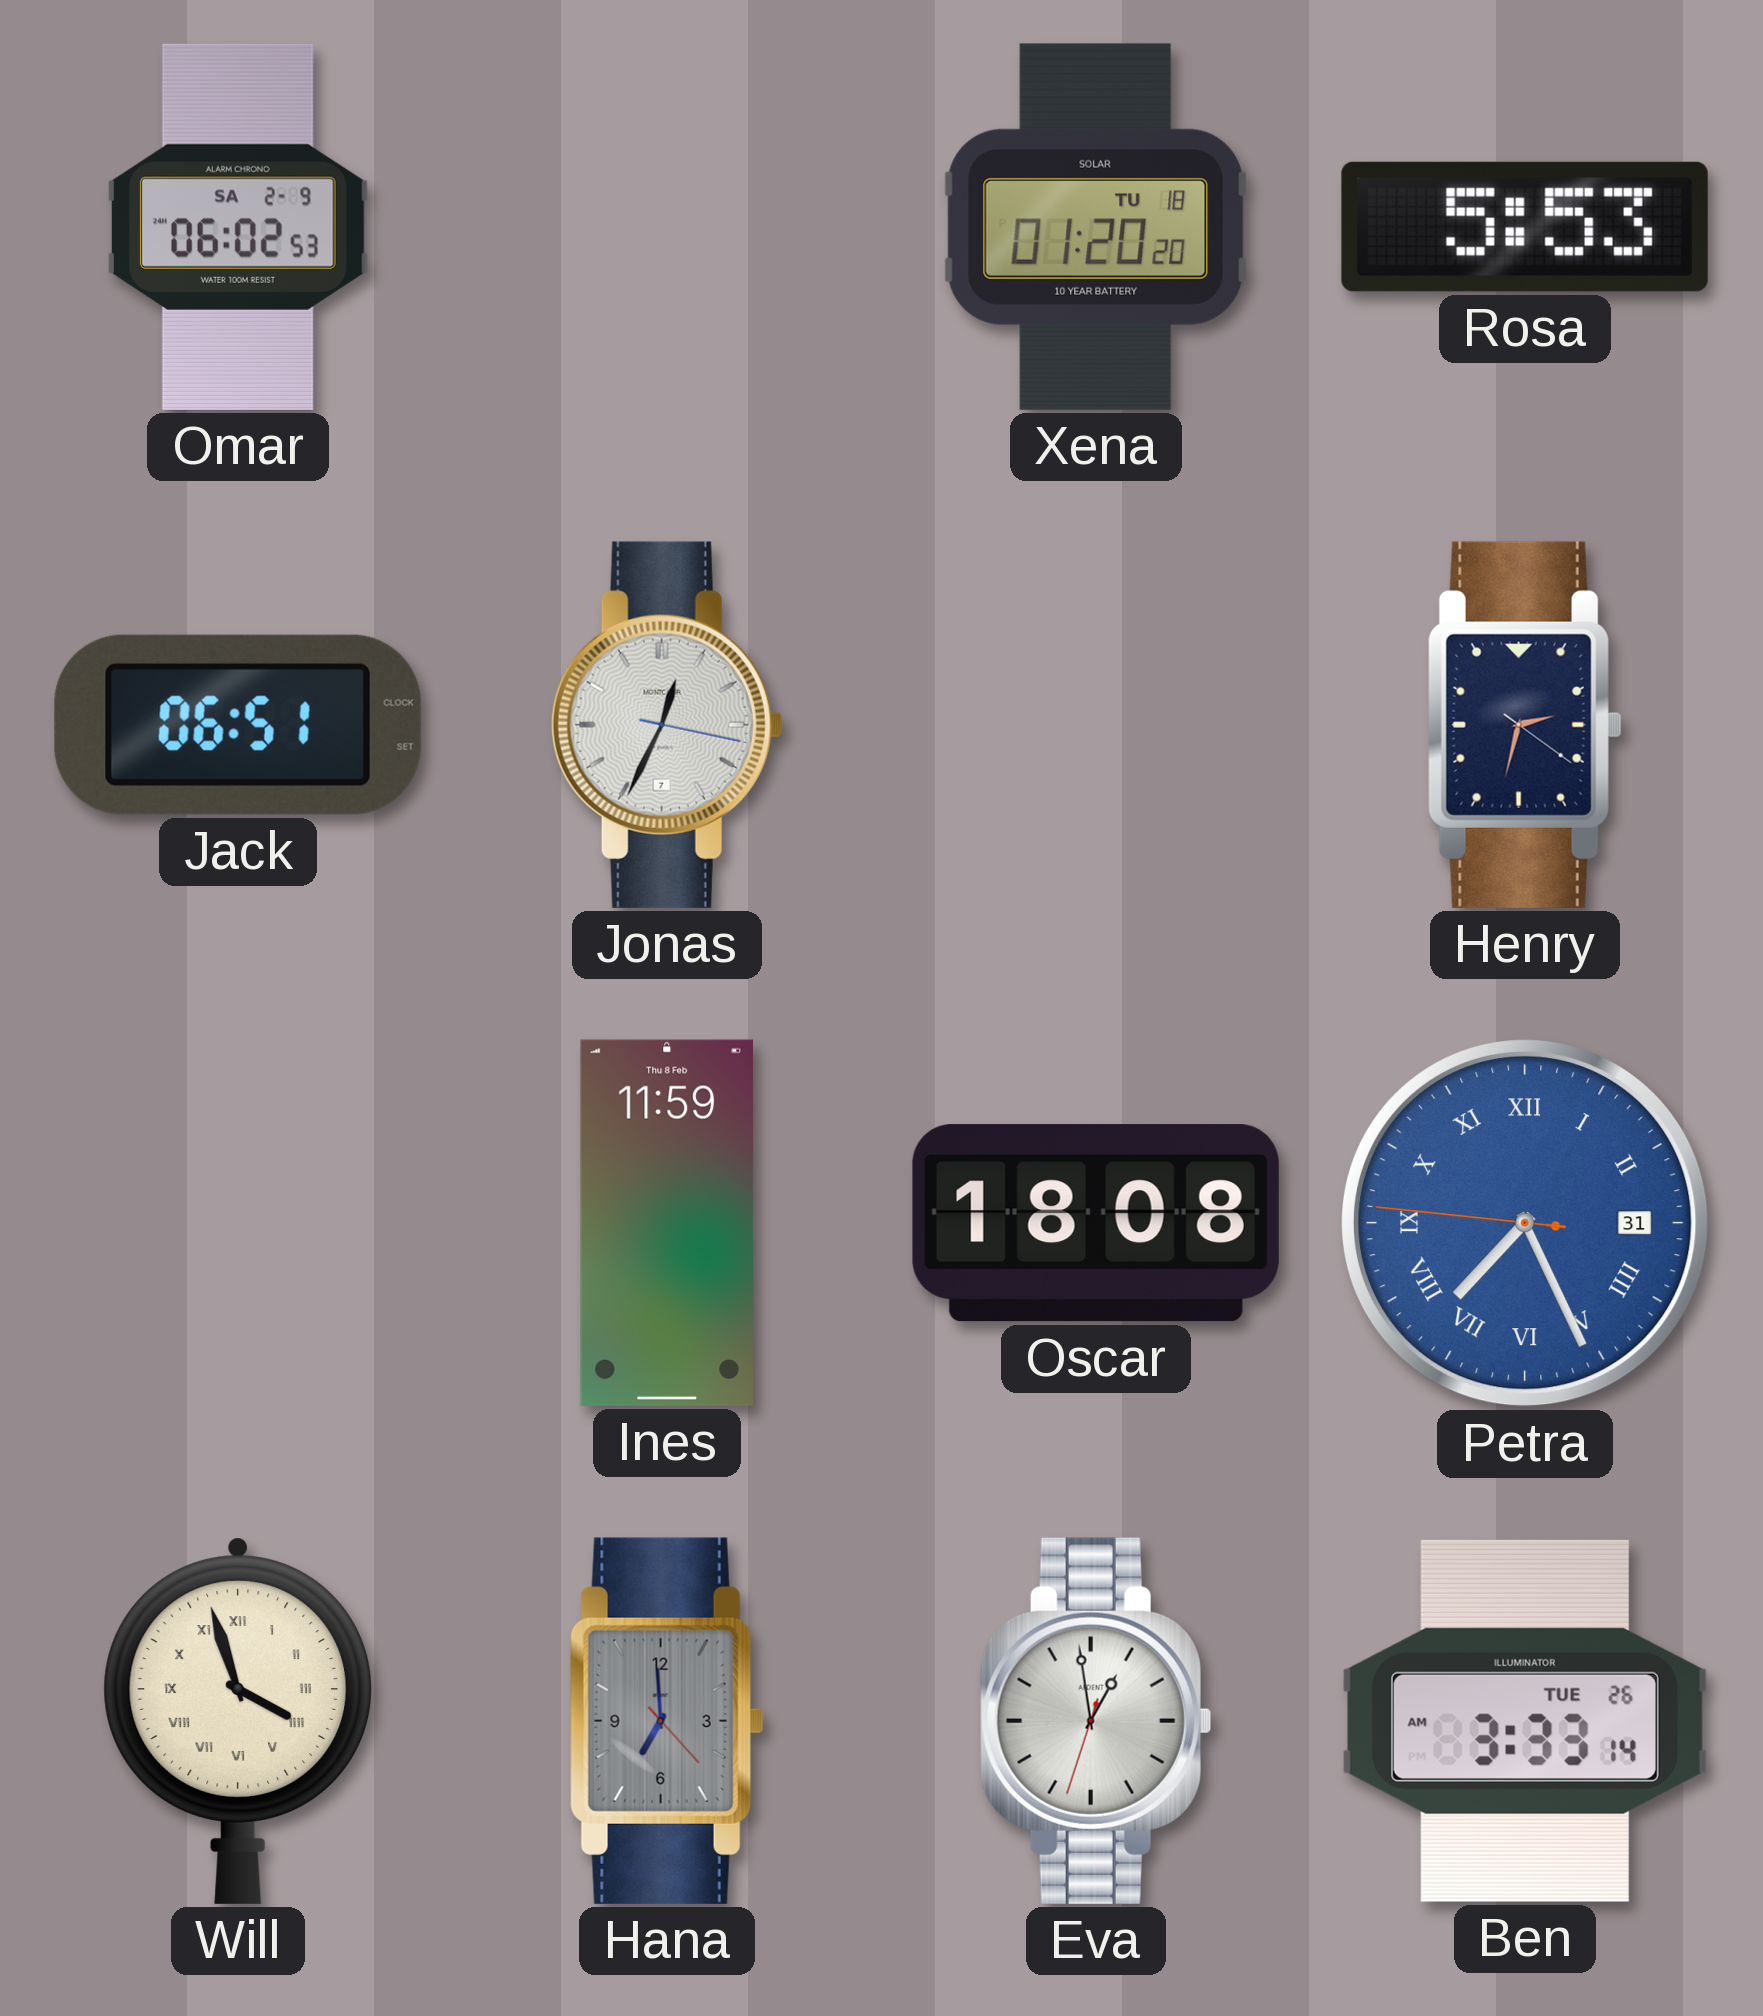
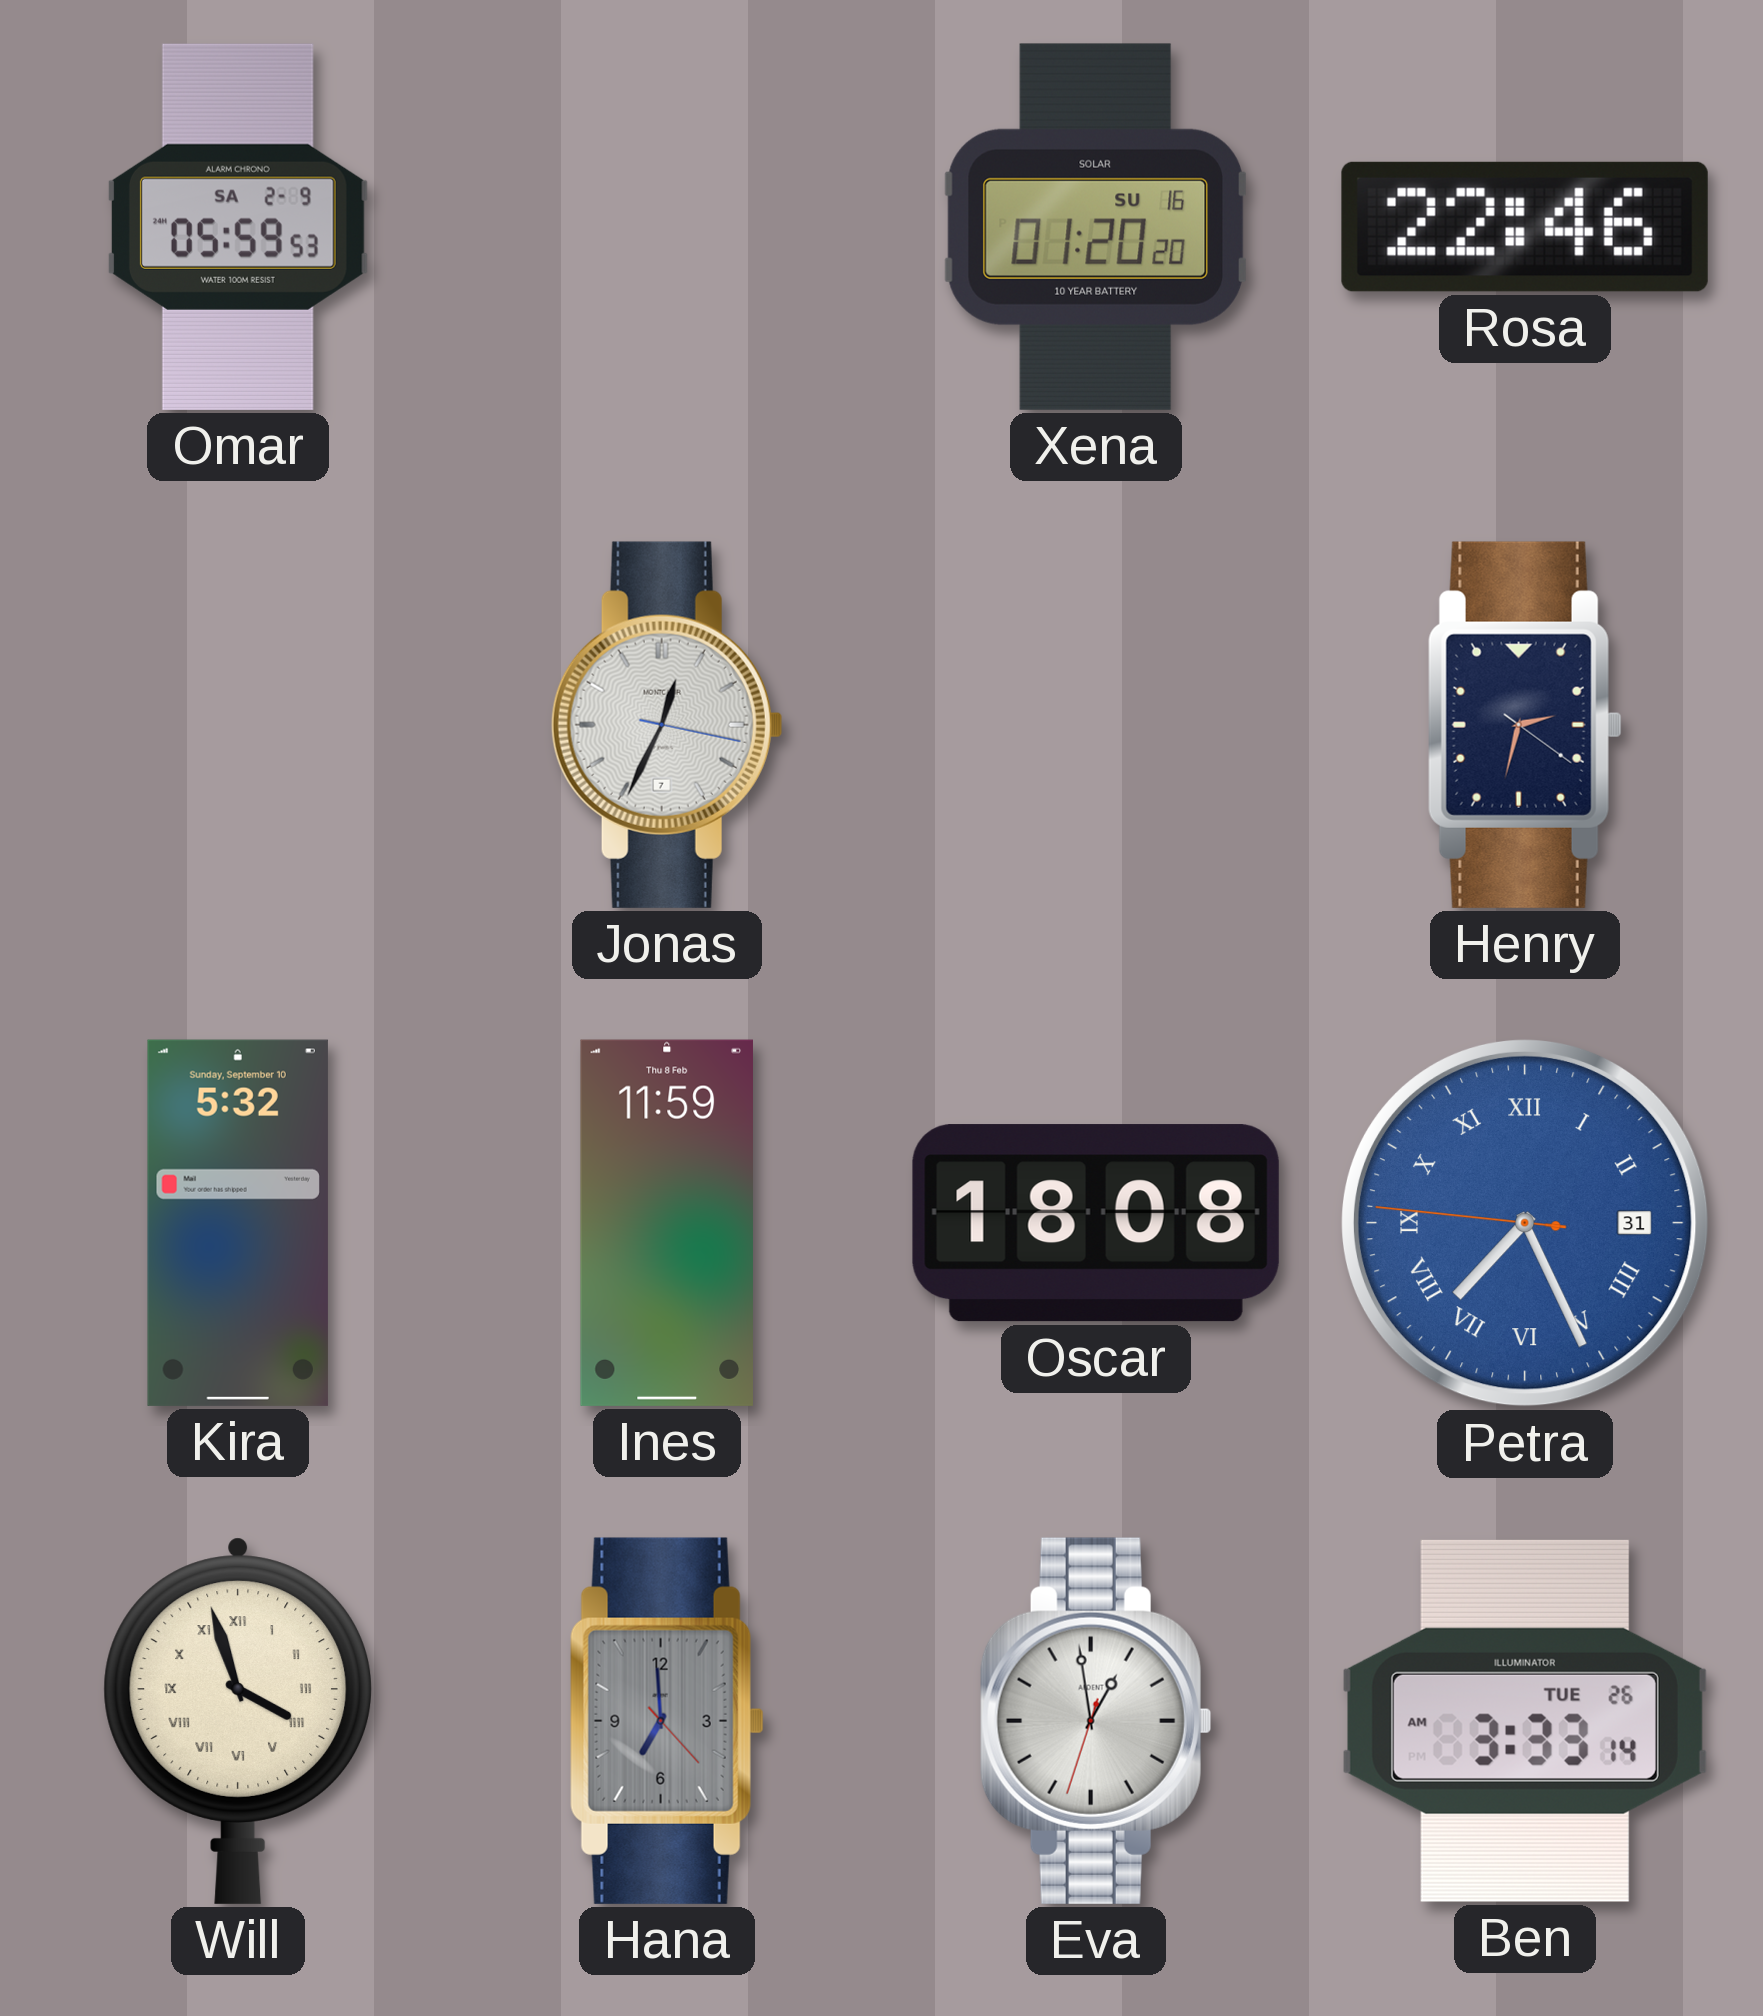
Omar: 06:02 -> 05:59
Xena date: TU 18 -> SU 16
Rosa: 5:53 -> 22:46
Jack: 06:51 -> none
Kira: none -> 5:32
